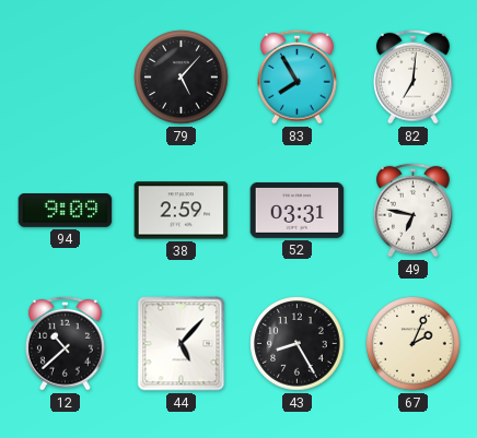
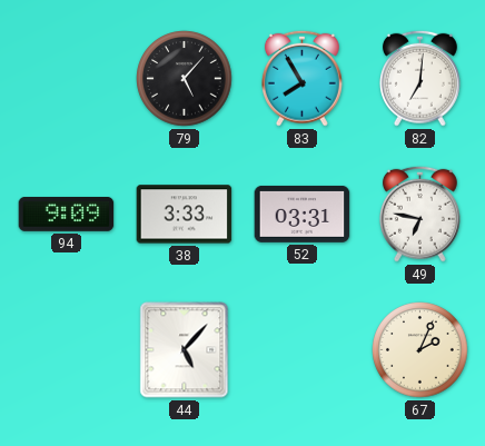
38: 2:59 -> 3:33
12: 10:38 -> none
43: 8:25 -> none
